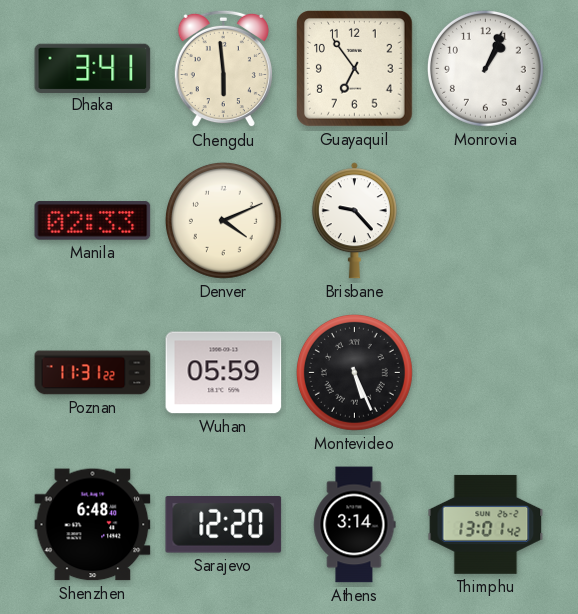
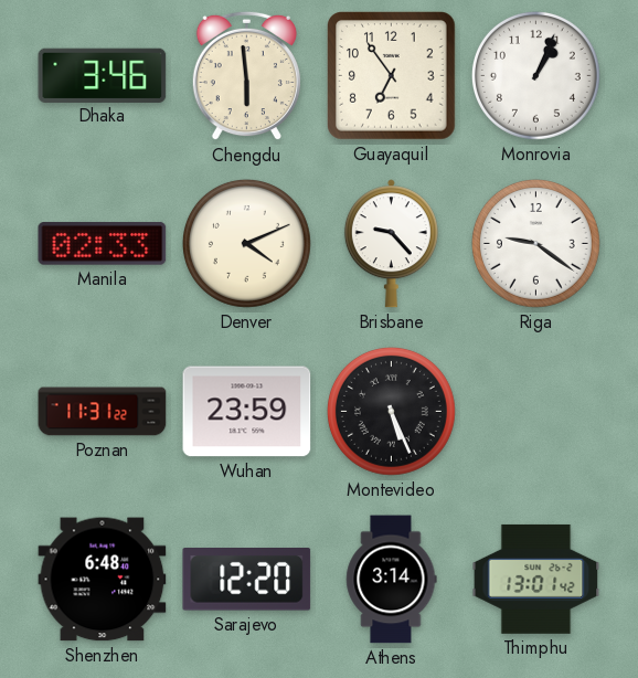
Dhaka: 3:41 -> 3:46
Riga: none -> 9:21
Wuhan: 05:59 -> 23:59
